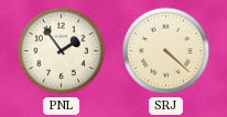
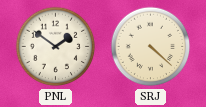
PNL: 1:54 -> 1:51
